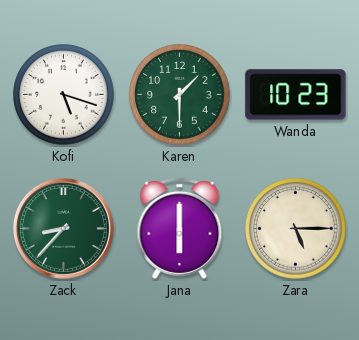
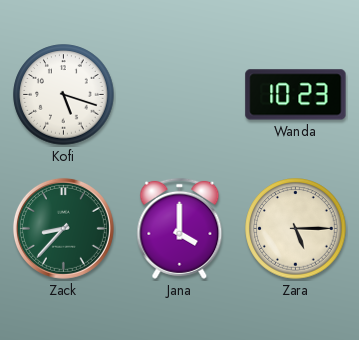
Karen: 1:30 -> none
Jana: 6:00 -> 4:00
